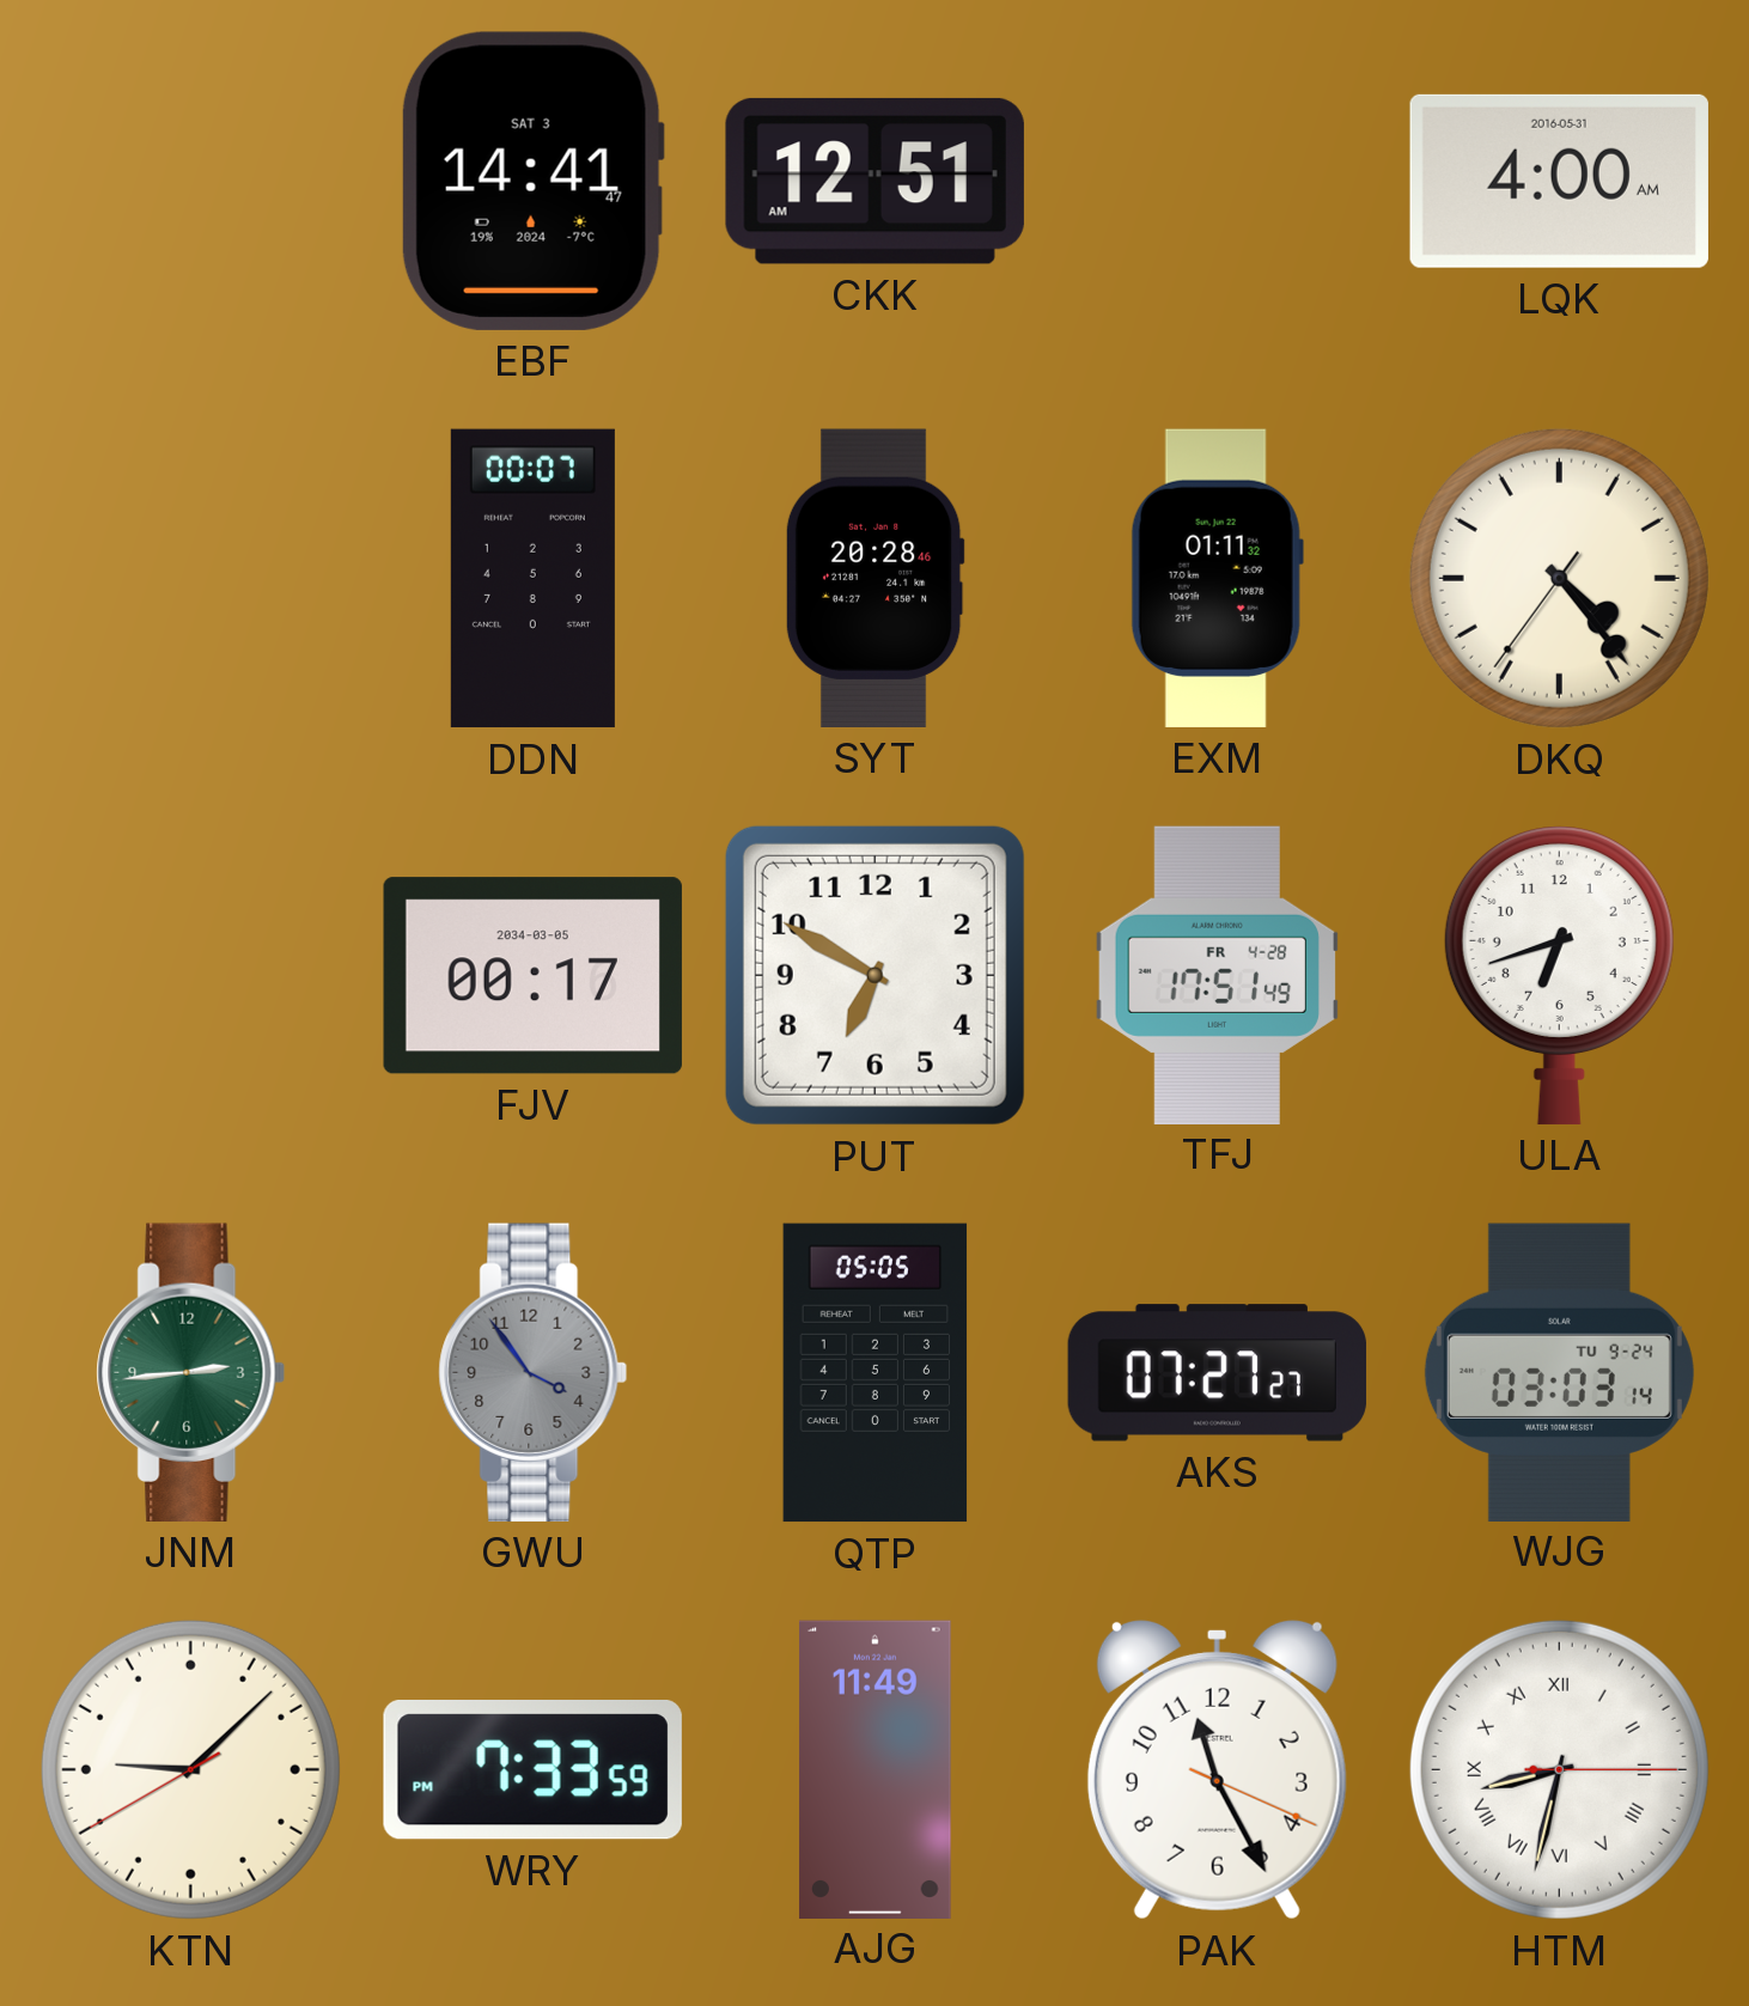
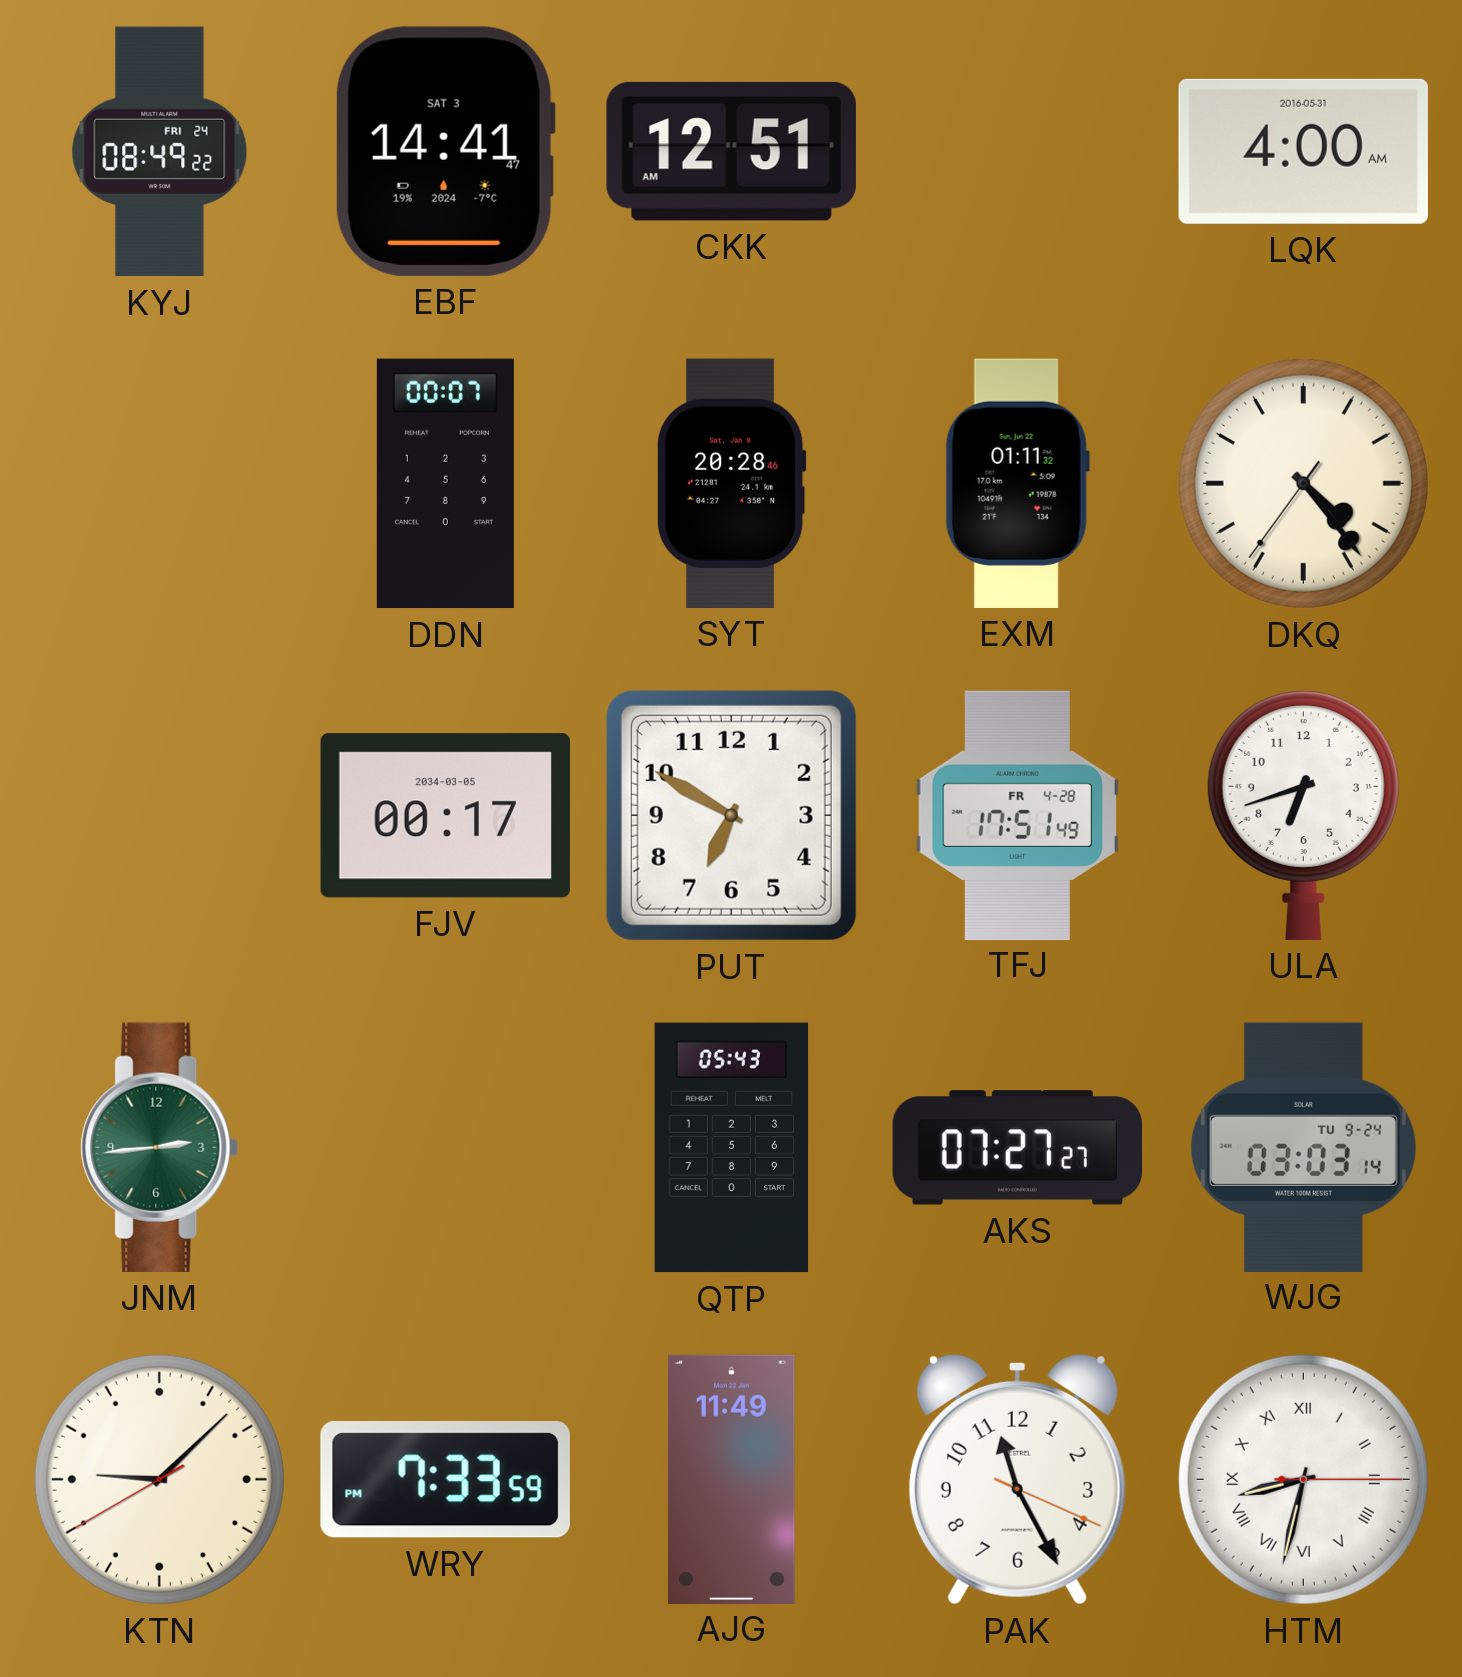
KYJ: none -> 08:49
GWU: 3:54 -> none
QTP: 05:05 -> 05:43
